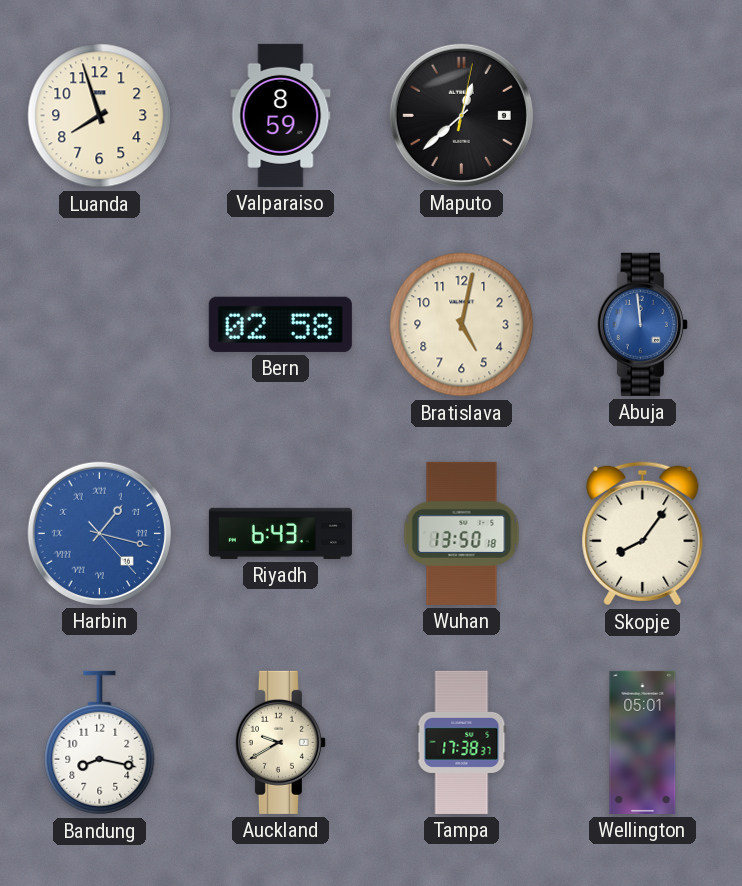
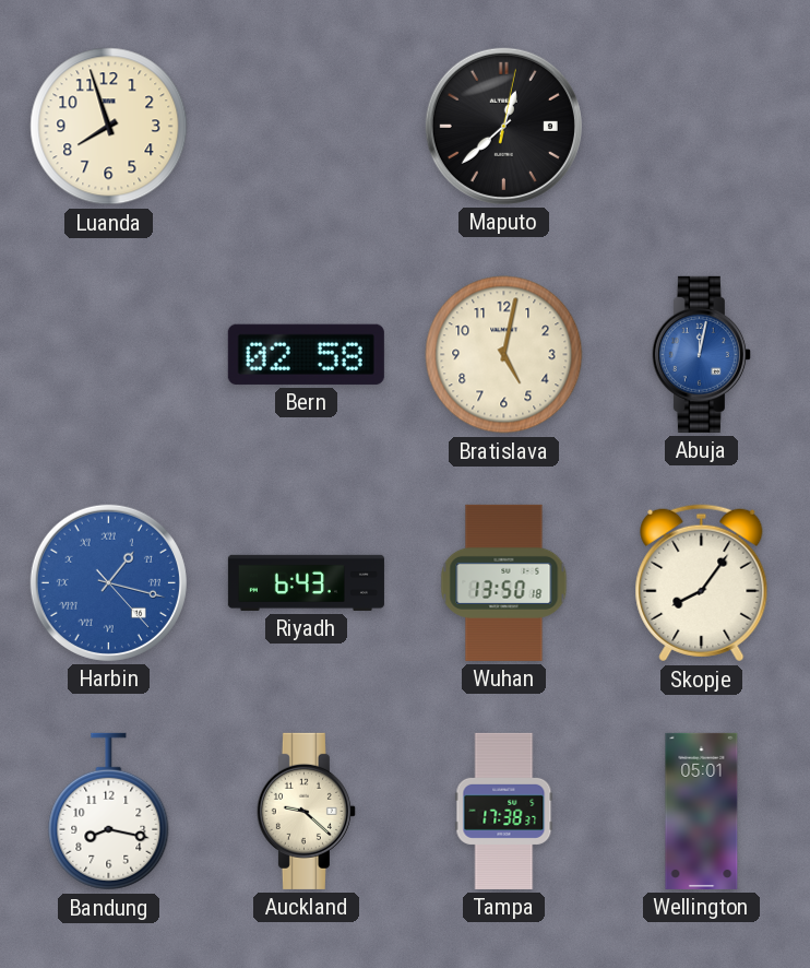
Valparaiso: 8:59 -> none
Abuja: 11:59 -> 12:02
Auckland: 9:40 -> 9:22
